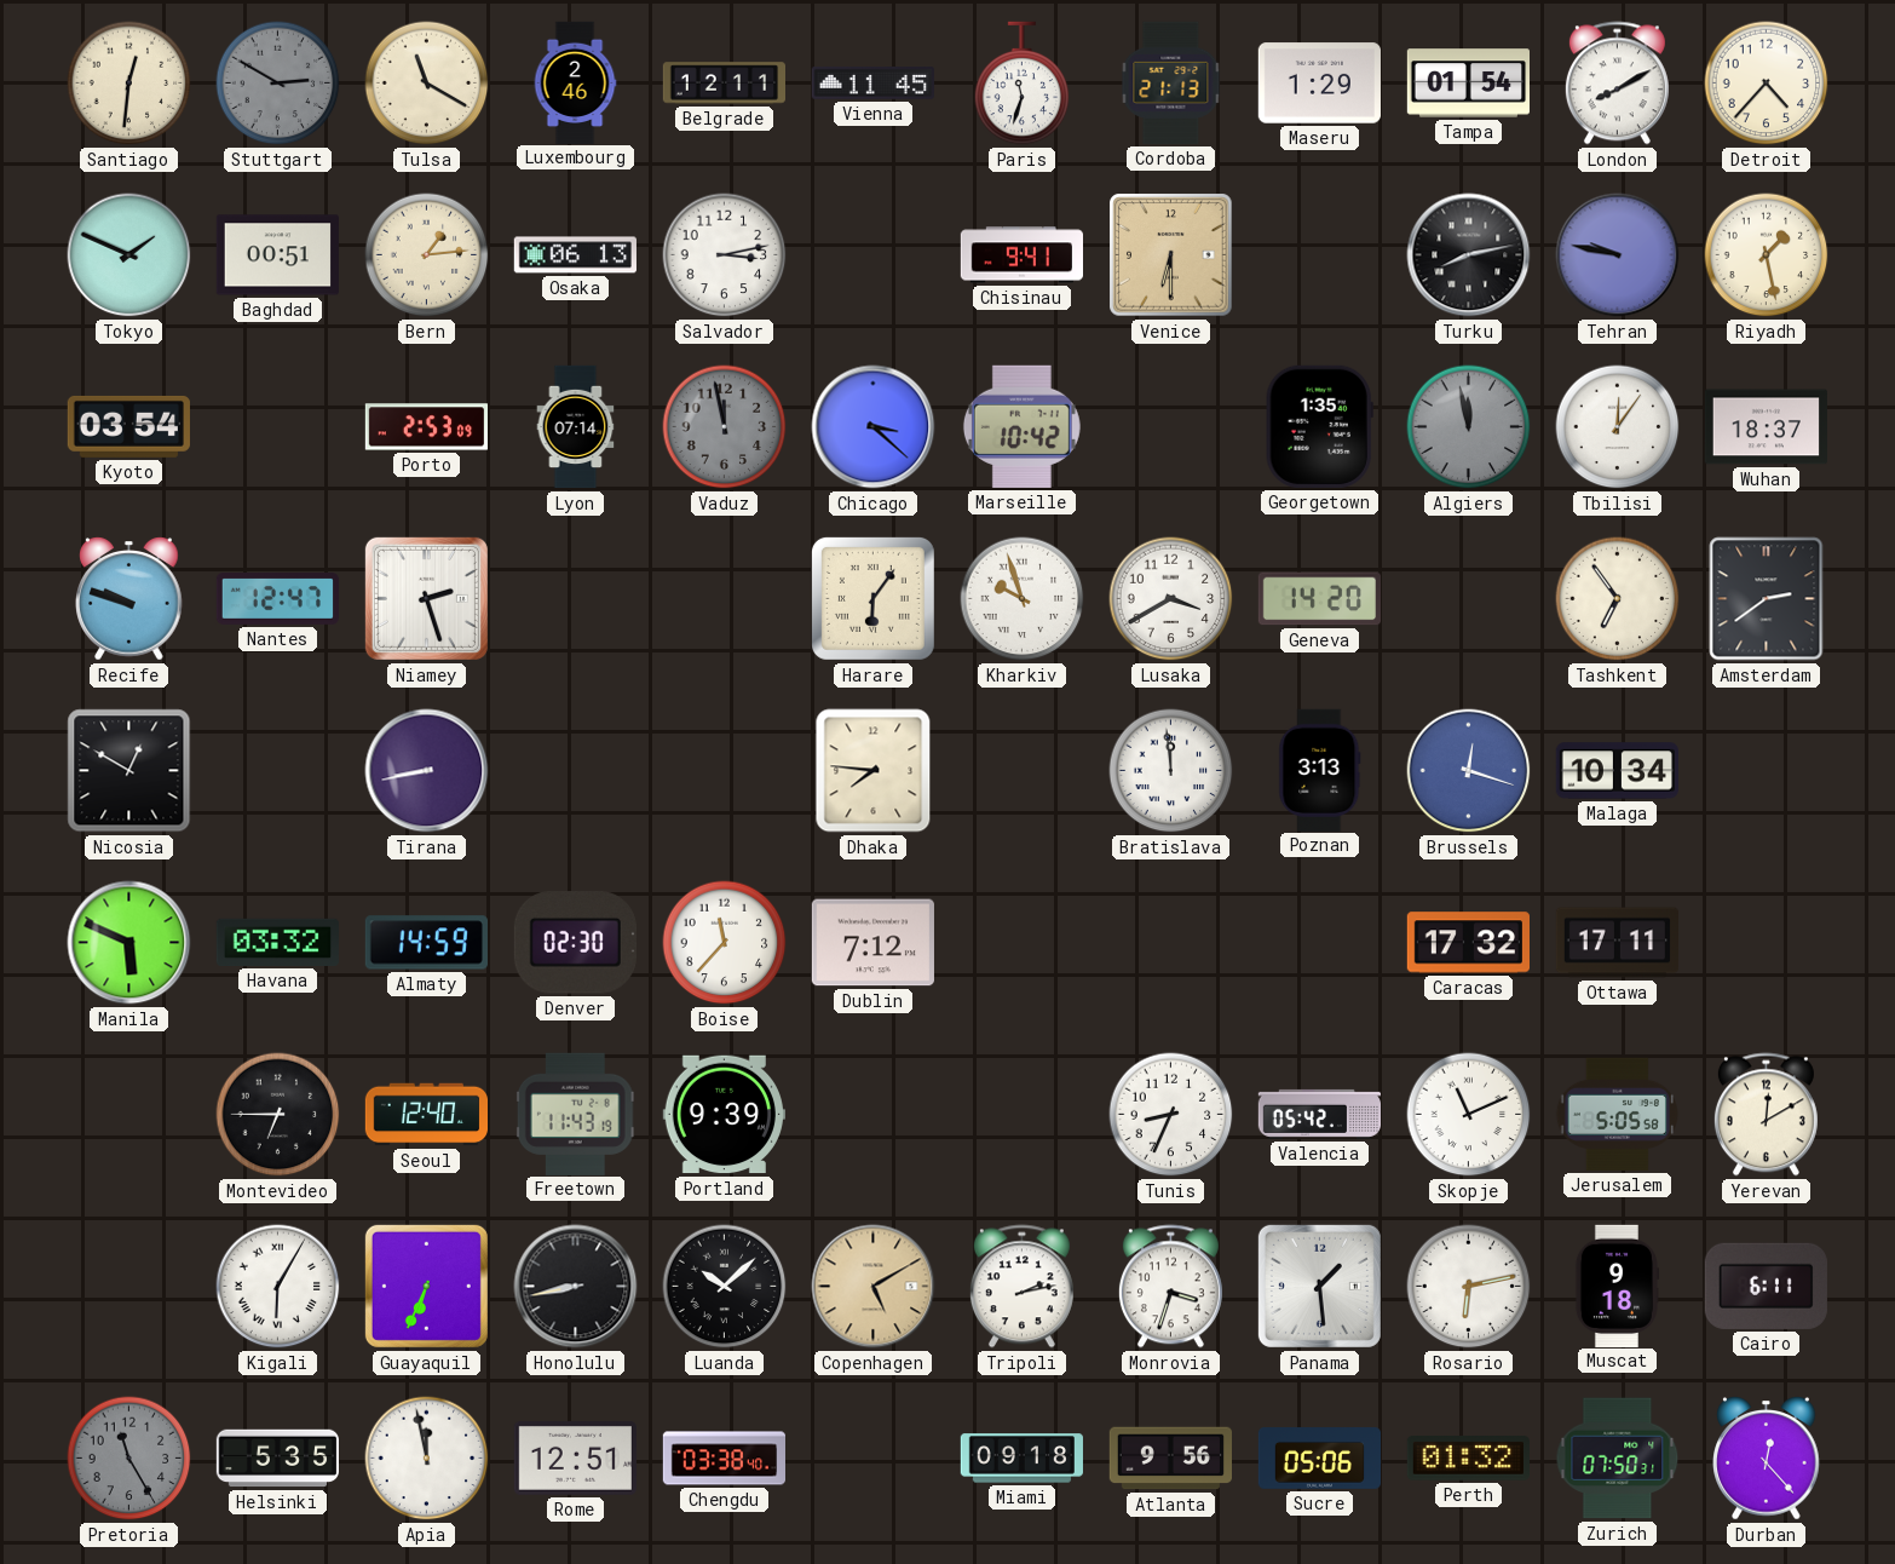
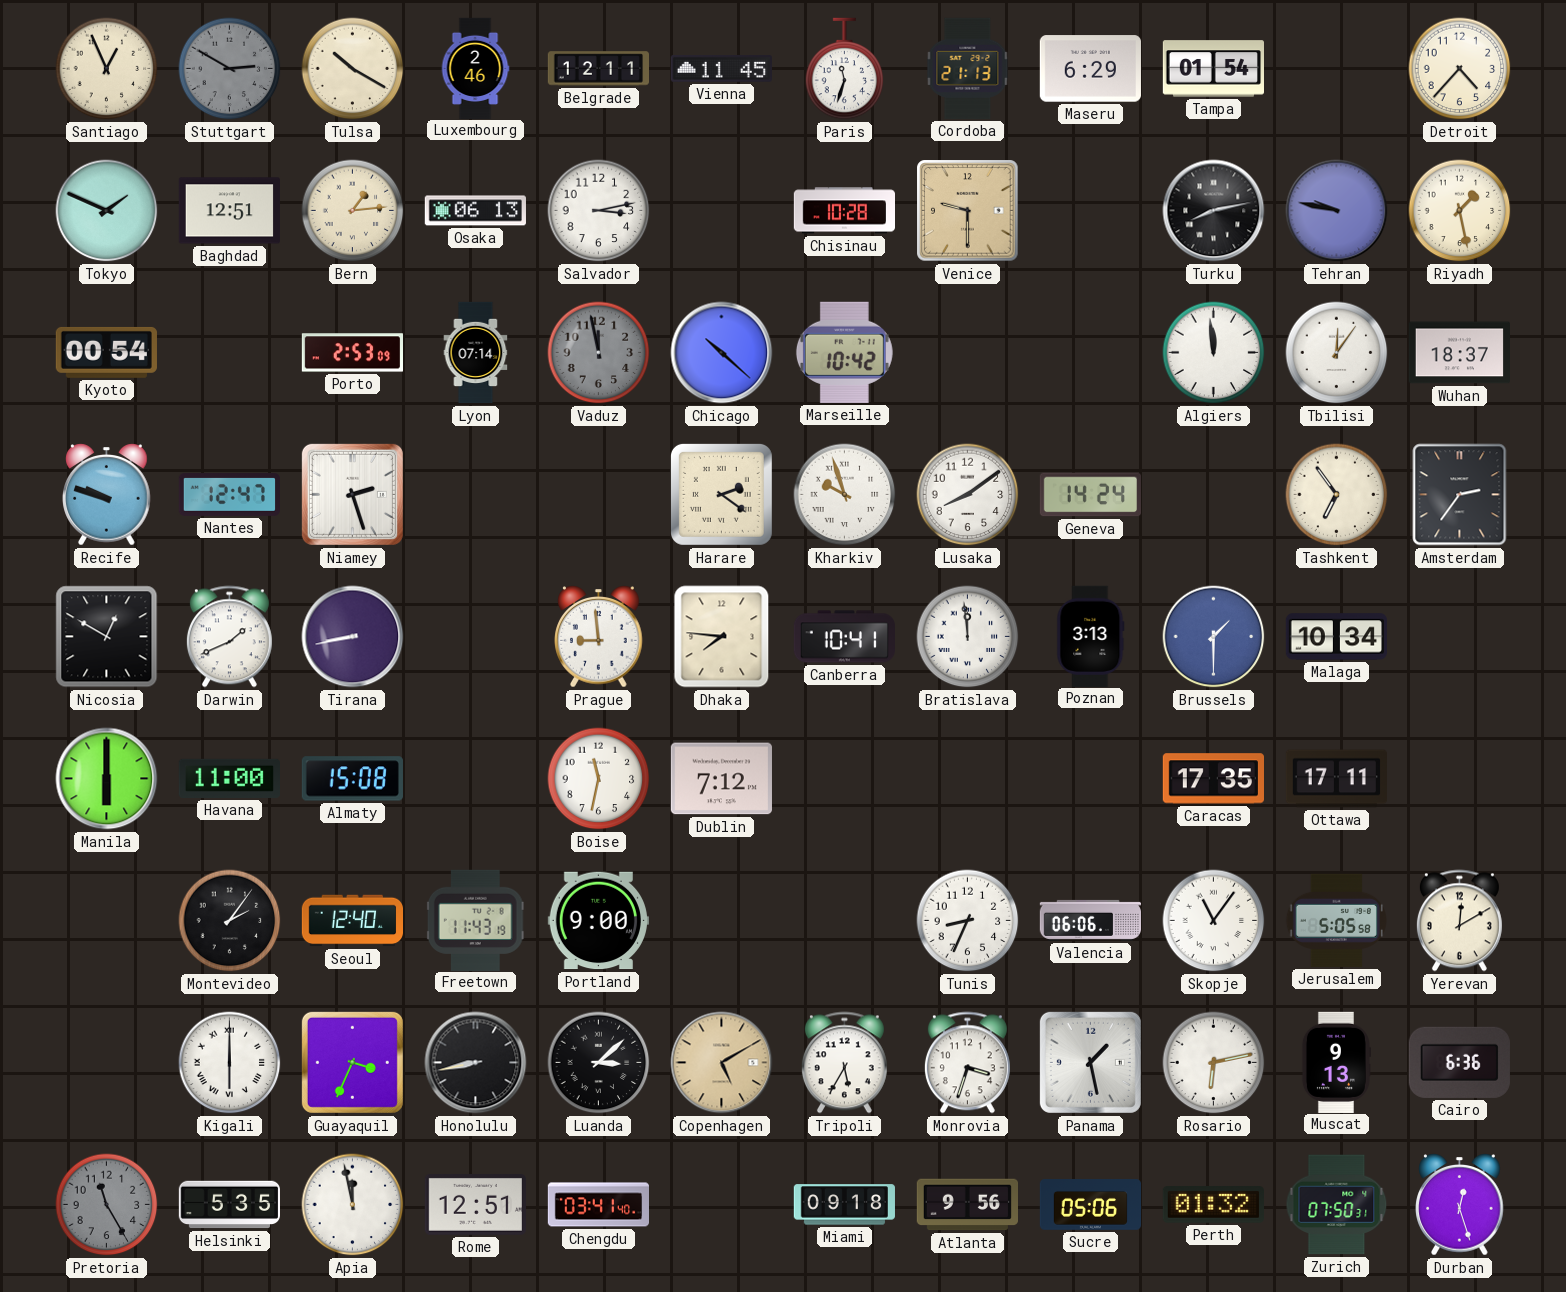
Santiago: 12:31 -> 12:56
Tulsa: 11:20 -> 10:20
Maseru: 1:29 -> 6:29
London: 8:10 -> none
Baghdad: 00:51 -> 12:51
Chisinau: 9:41 -> 10:28
Venice: 6:30 -> 9:30
Kyoto: 03:54 -> 00:54
Chicago: 3:22 -> 10:22
Georgetown: 1:35 -> none
Algiers: 11:58 -> 11:59
Algiers dial: grey -> white
Harare: 6:06 -> 2:21
Lusaka: 3:40 -> 8:09
Geneva: 14:20 -> 14:24
Amsterdam: 2:39 -> 2:36
Darwin: none -> 1:41
Prague: none -> 8:59
Canberra: none -> 10:41
Brussels: 12:18 -> 1:30
Manila: 5:49 -> 6:00
Havana: 03:32 -> 11:00
Almaty: 14:59 -> 15:08
Denver: 02:30 -> none
Boise: 11:37 -> 11:32
Caracas: 17:32 -> 17:35
Montevideo: 6:45 -> 2:06
Portland: 9:39 -> 9:00
Valencia: 05:42 -> 06:06
Skopje: 11:11 -> 11:06
Kigali: 6:05 -> 6:00
Guayaquil: 6:34 -> 3:34
Luanda: 10:08 -> 3:08
Tripoli: 2:13 -> 5:35
Panama: 1:29 -> 1:28
Muscat: 9:18 -> 9:13
Cairo: 6:11 -> 6:36
Chengdu: 03:38 -> 03:41
Durban: 12:23 -> 12:27
